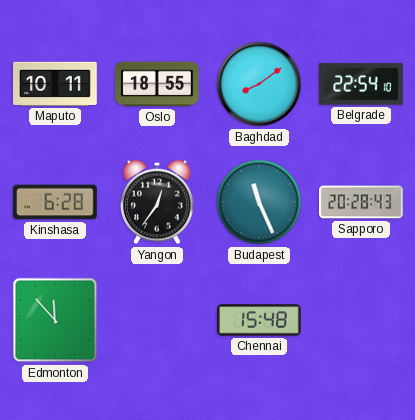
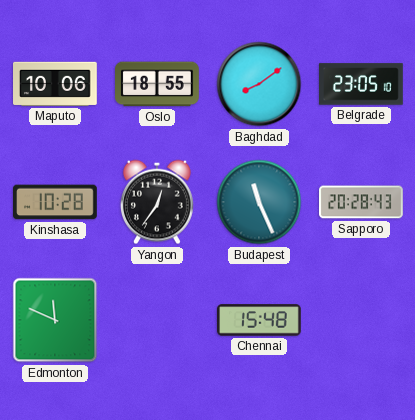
Maputo: 10:11 -> 10:06
Belgrade: 22:54 -> 23:05
Kinshasa: 6:28 -> 10:28
Edmonton: 11:53 -> 11:49
